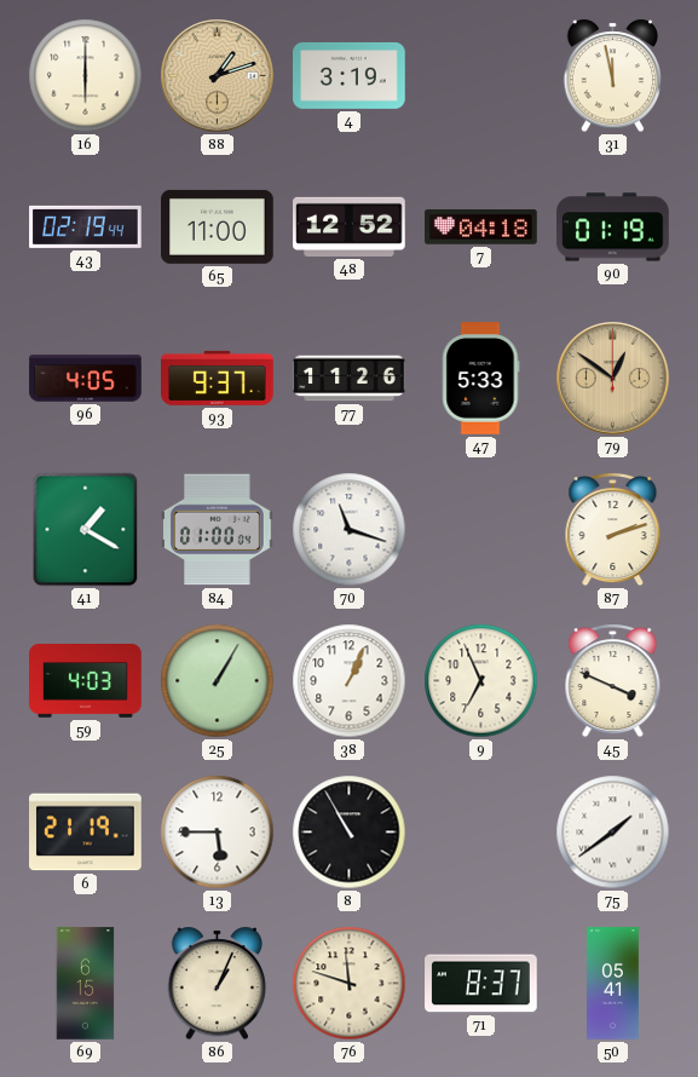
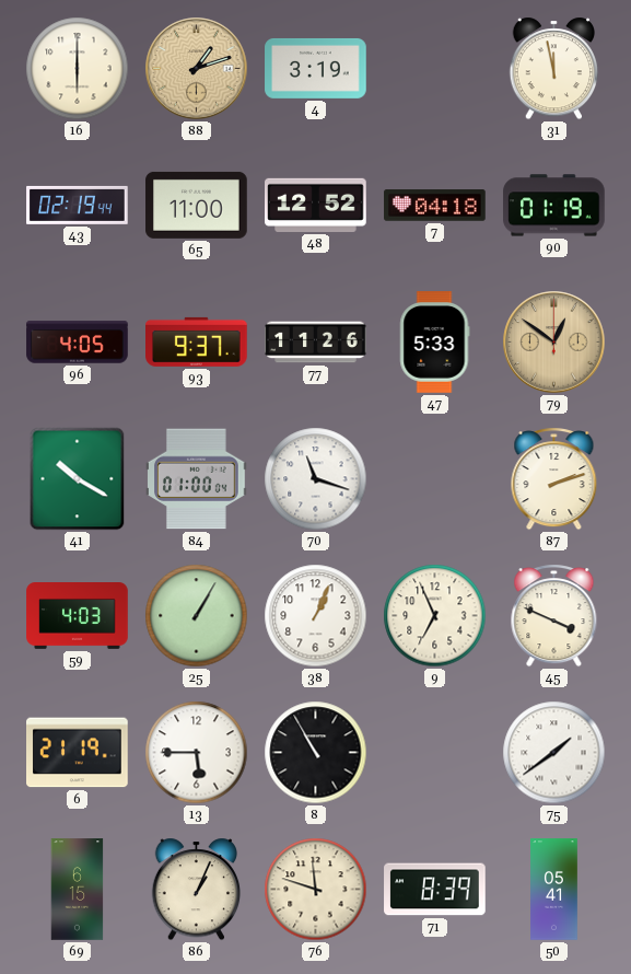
41: 1:20 -> 10:20
71: 8:37 -> 8:39
